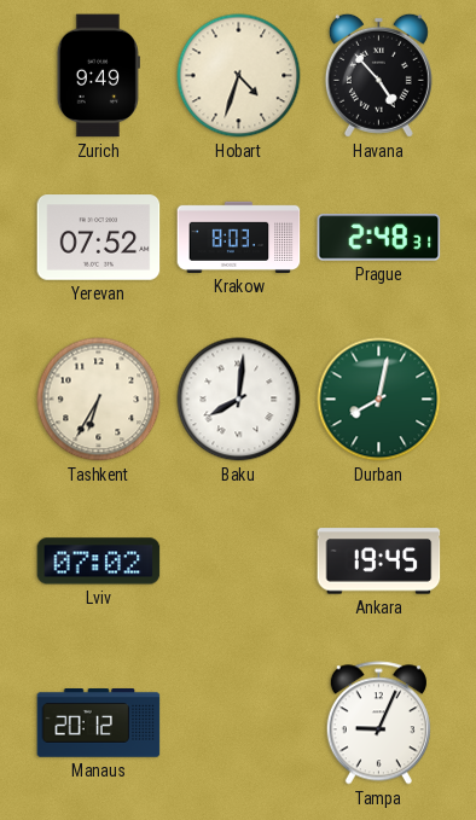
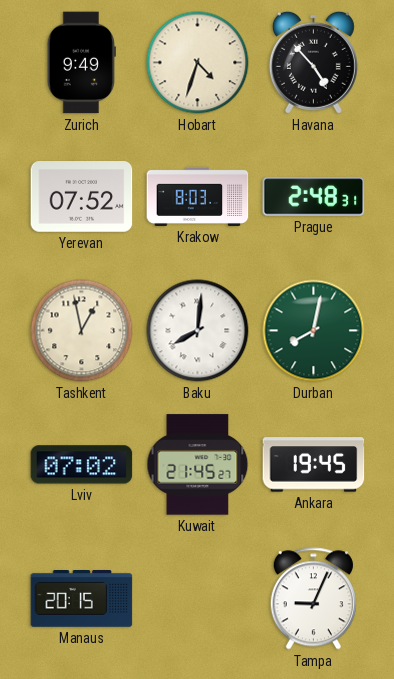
Tashkent: 6:35 -> 12:58
Kuwait: none -> 21:45
Manaus: 20:12 -> 20:15
